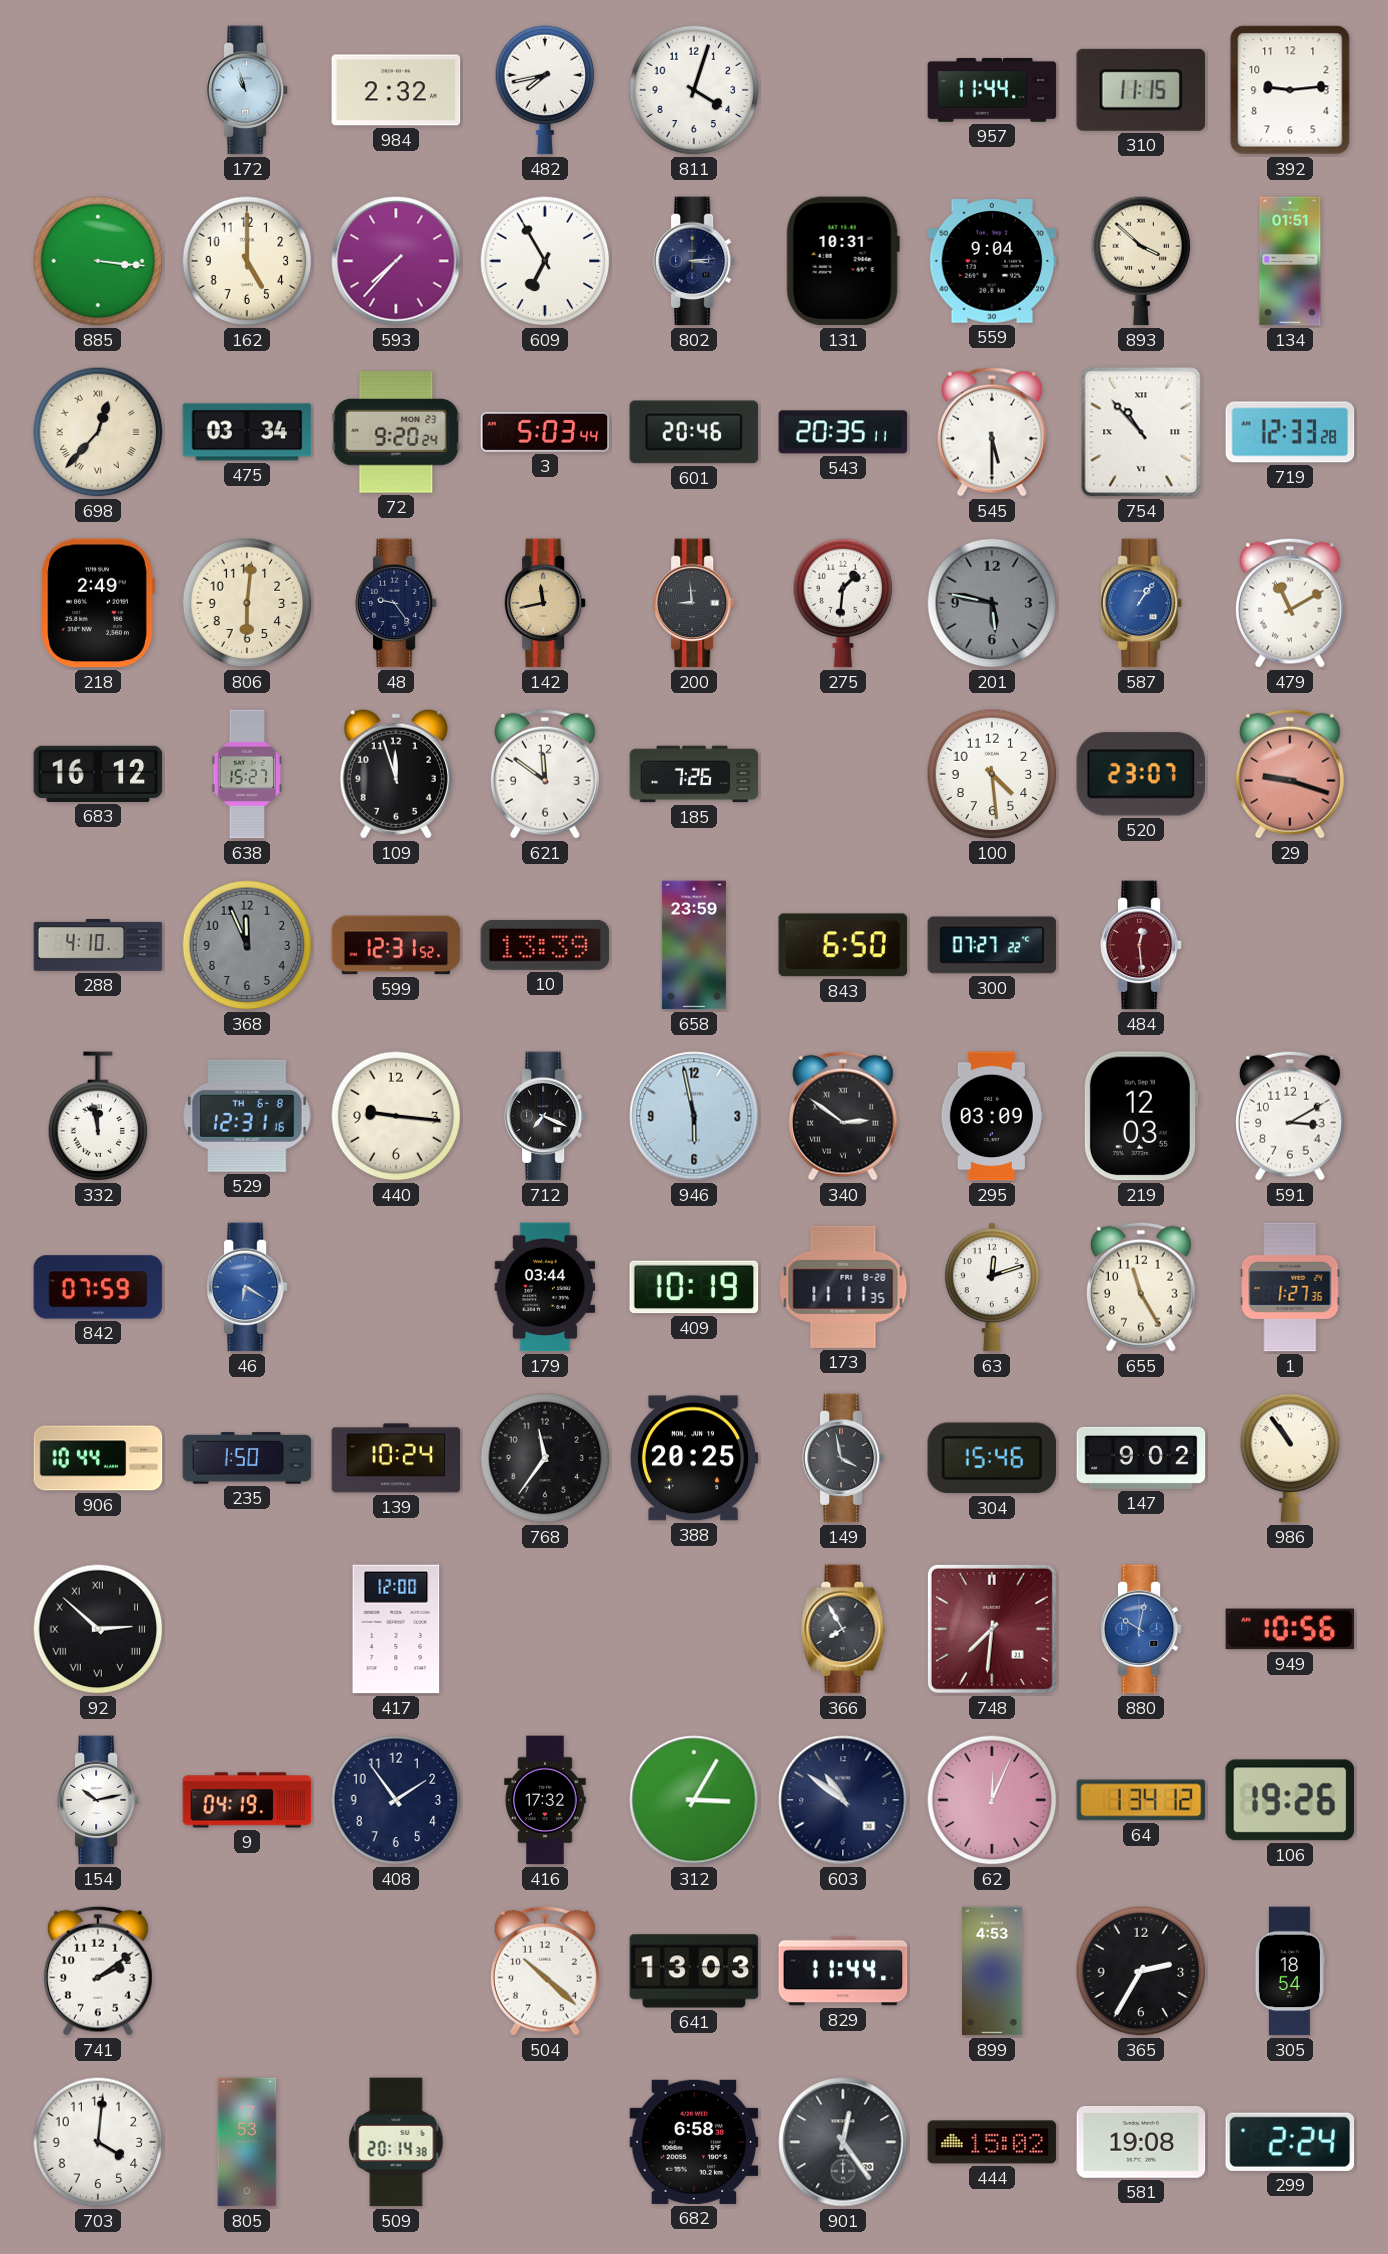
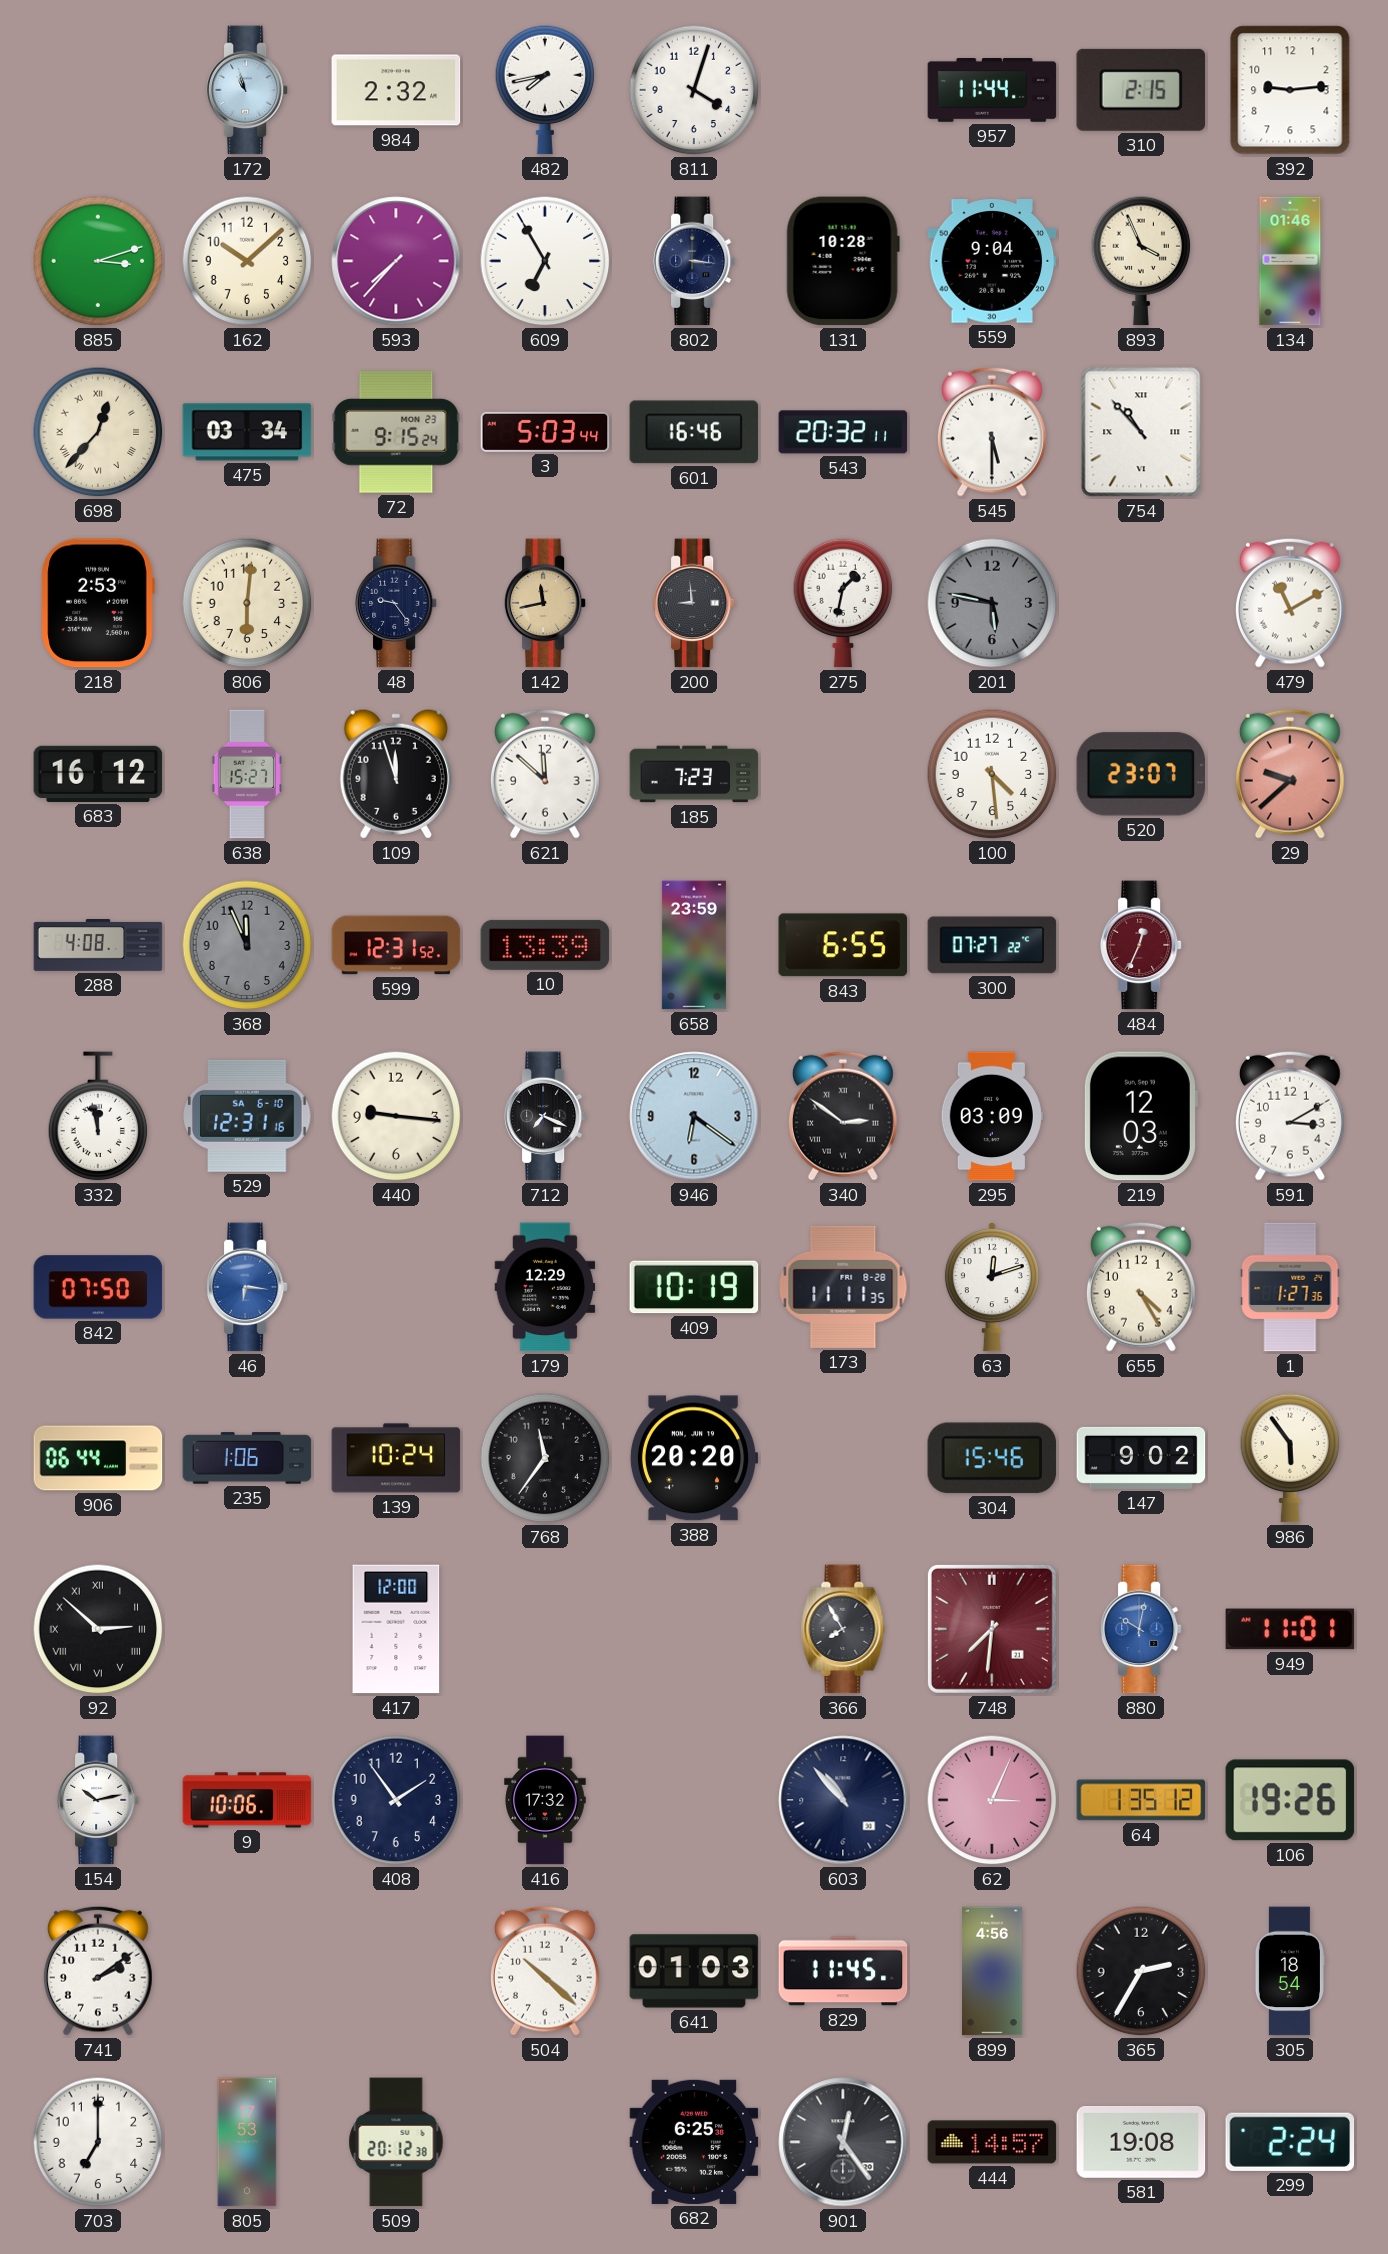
310: 11:15 -> 2:15
885: 3:16 -> 3:12
162: 5:00 -> 10:08
802: 3:14 -> 3:16
131: 10:31 -> 10:28
893: 3:52 -> 3:56
134: 01:51 -> 01:46
72: 9:20 -> 9:15
601: 20:46 -> 16:46
543: 20:35 -> 20:32
719: 12:33 -> none
218: 2:49 -> 2:53
275: 1:31 -> 1:32
587: 1:06 -> none
621: 11:51 -> 11:52
185: 7:26 -> 7:23
29: 9:18 -> 9:38
288: 4:10 -> 4:08
843: 6:50 -> 6:55
484: 12:29 -> 12:34
529 date: TH 6-8 -> SA 6-10
946: 5:58 -> 6:21
842: 07:59 -> 07:50
46: 6:20 -> 6:16
179: 03:44 -> 12:29
655: 11:25 -> 4:25
906: 10:44 -> 06:44
235: 1:50 -> 1:06
388: 20:25 -> 20:20
149: 3:58 -> none
986: 10:54 -> 5:54
949: 10:56 -> 11:01
9: 04:19 -> 10:06
312: 3:05 -> none
603: 10:51 -> 10:53
62: 12:04 -> 3:04
64: 1:34 -> 1:35
641: 13:03 -> 01:03
829: 11:44 -> 11:45
899: 4:53 -> 4:56
703: 4:01 -> 7:00
509: 20:14 -> 20:12
682: 6:58 -> 6:25
444: 15:02 -> 14:57
